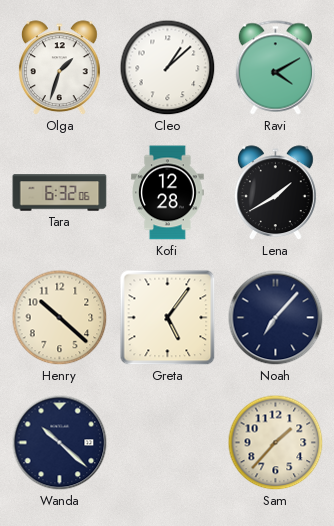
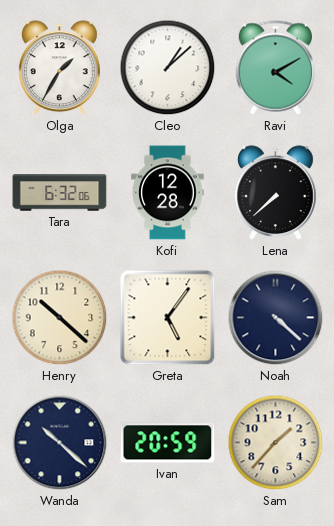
Olga: 1:33 -> 1:35
Lena: 1:40 -> 7:38
Noah: 7:07 -> 4:22
Ivan: none -> 20:59
